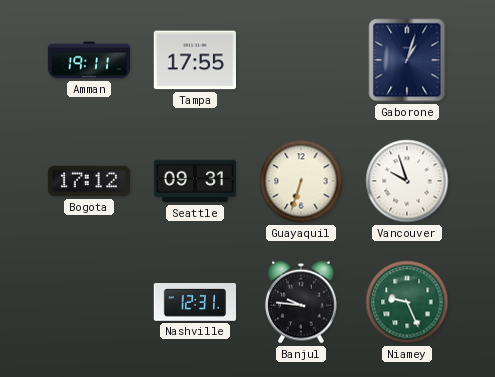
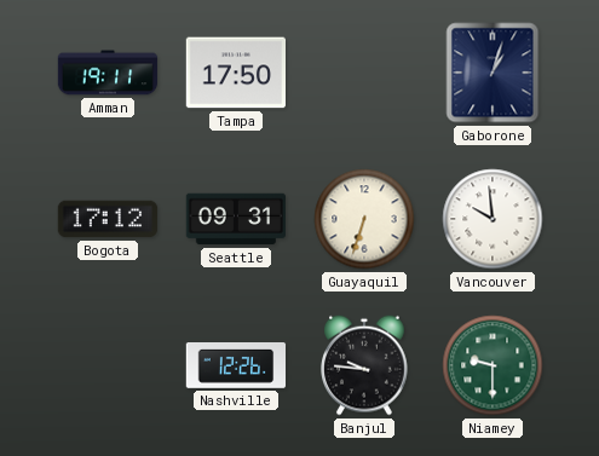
Tampa: 17:55 -> 17:50
Vancouver: 9:57 -> 9:59
Nashville: 12:31 -> 12:26
Niamey: 9:26 -> 9:30
